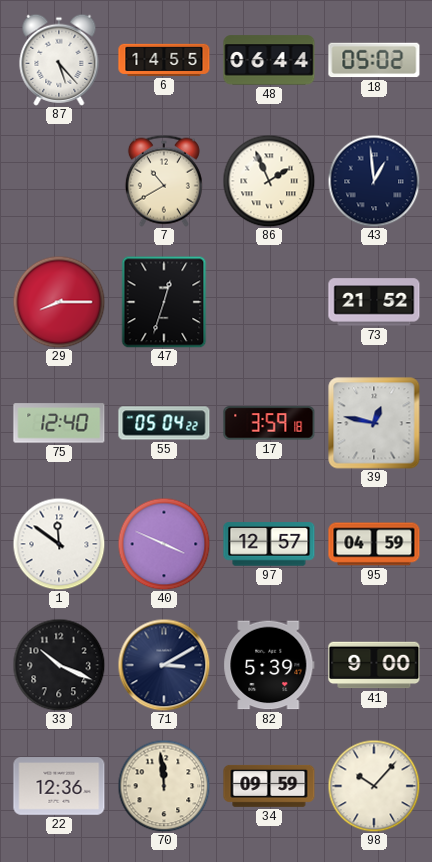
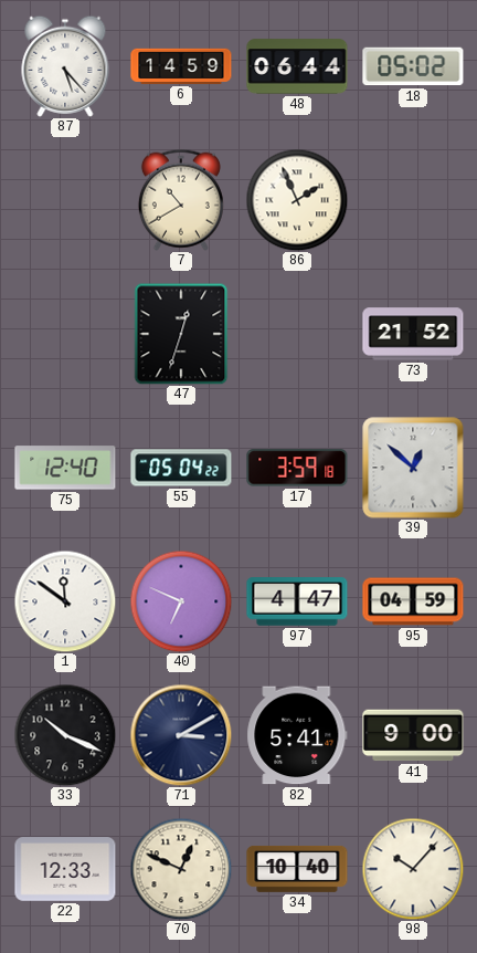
6: 14:55 -> 14:59
43: 12:59 -> none
29: 8:15 -> none
39: 12:47 -> 12:52
40: 3:49 -> 6:49
97: 12:57 -> 4:47
82: 5:39 -> 5:41
22: 12:36 -> 12:33
70: 11:59 -> 12:49
34: 09:59 -> 10:40
